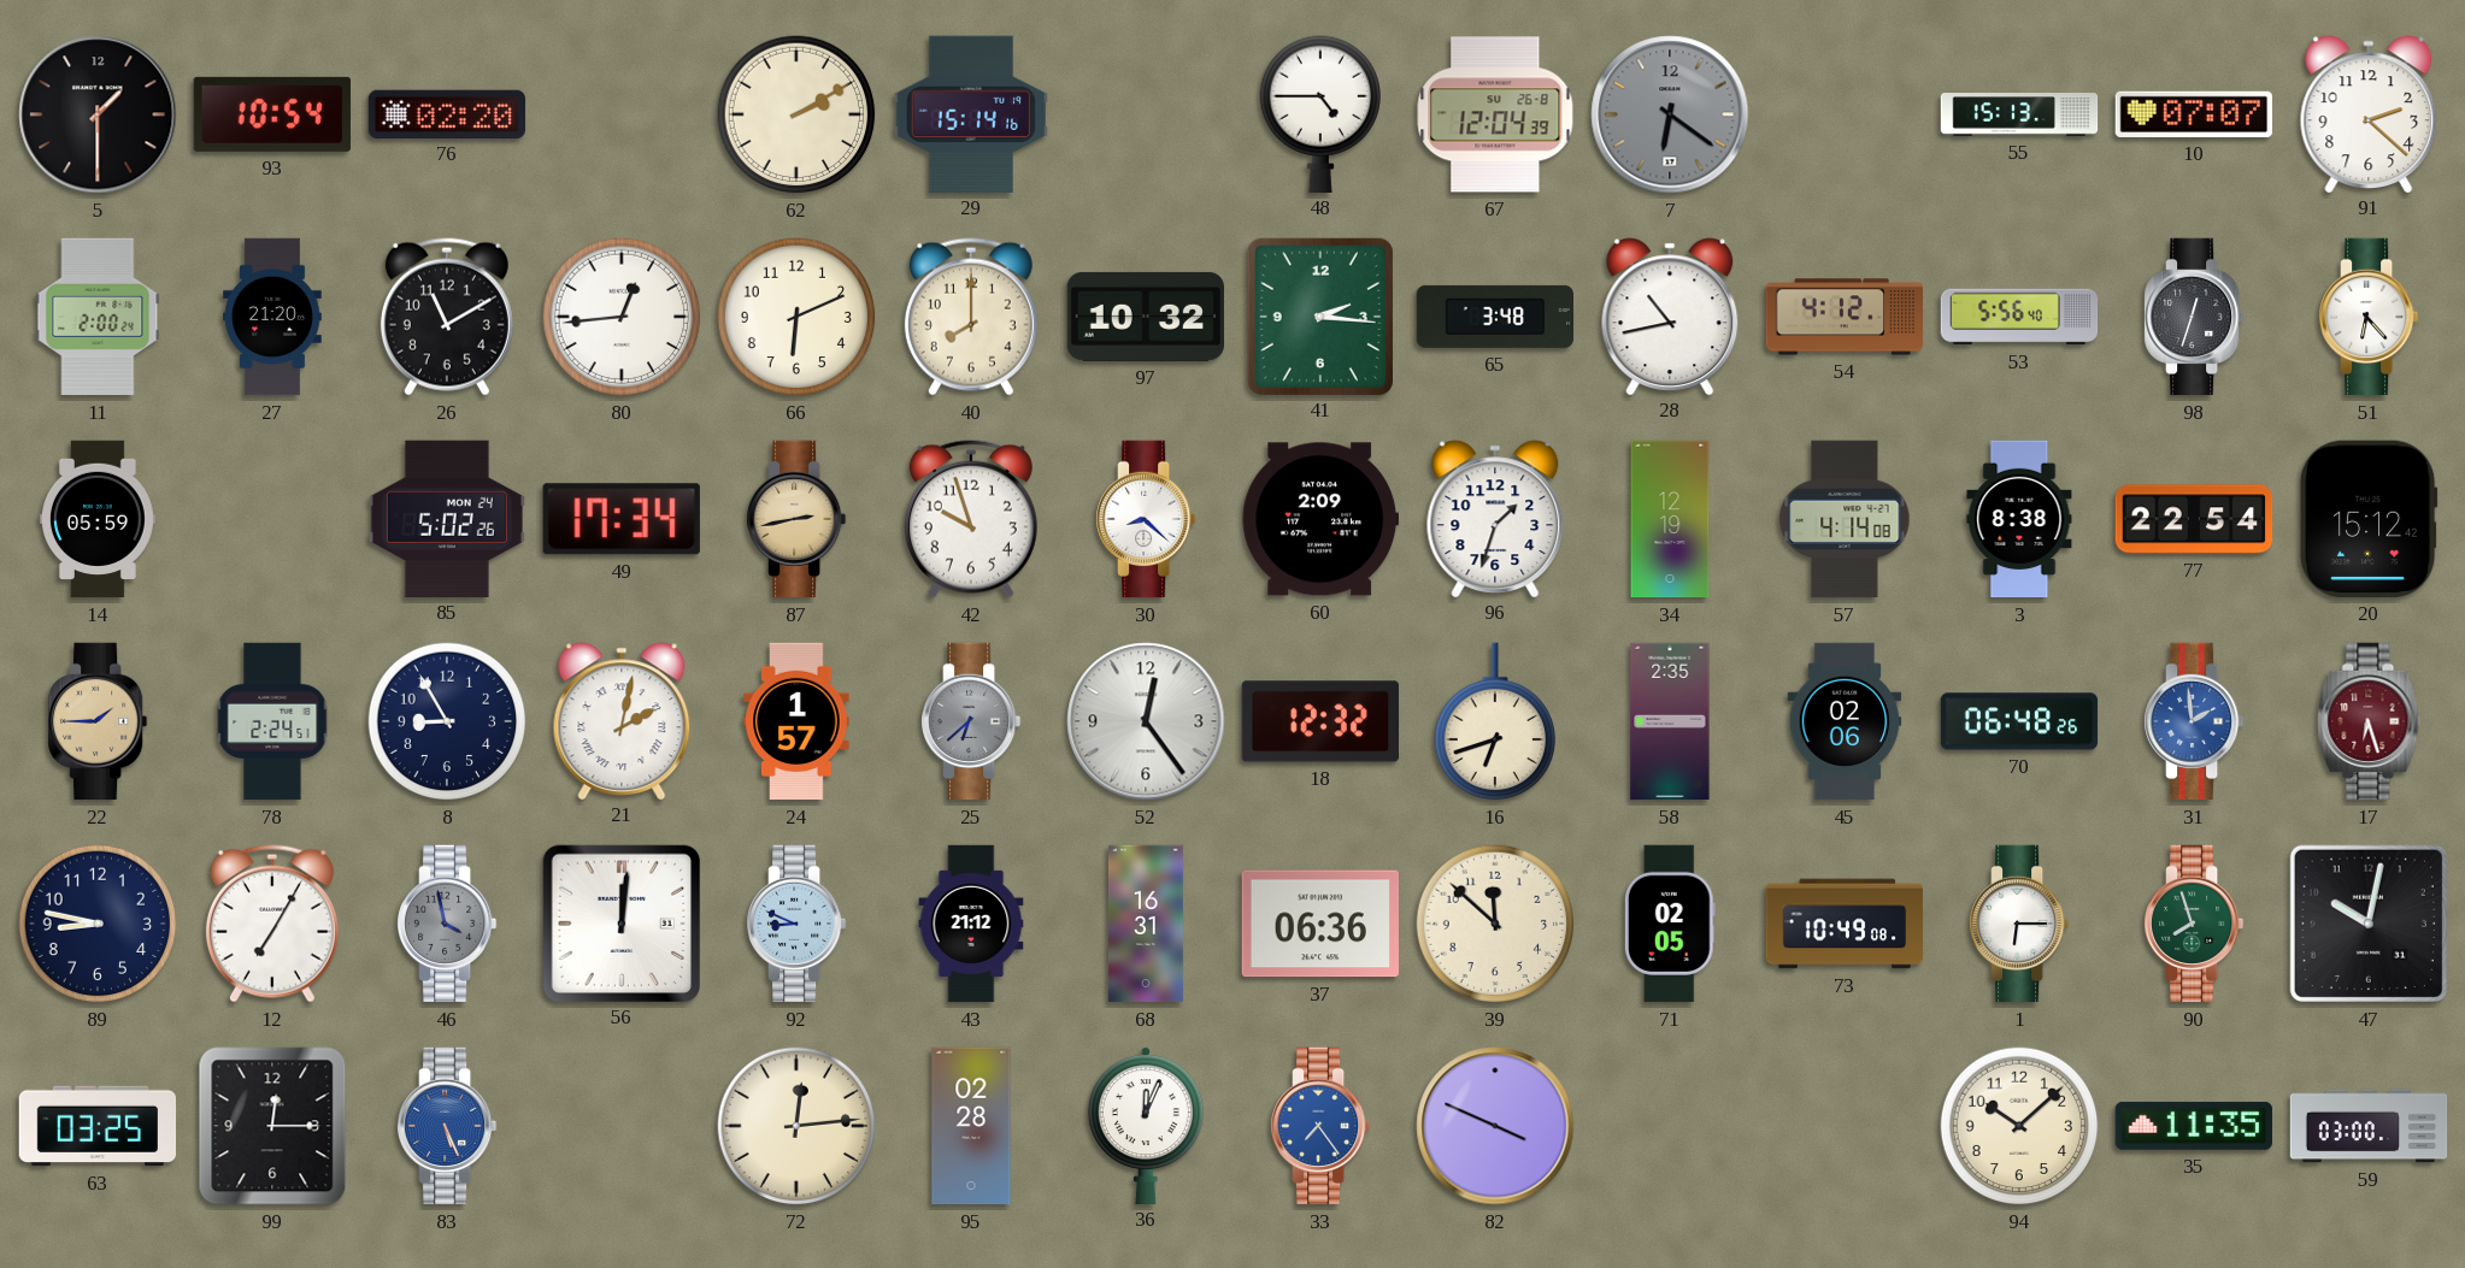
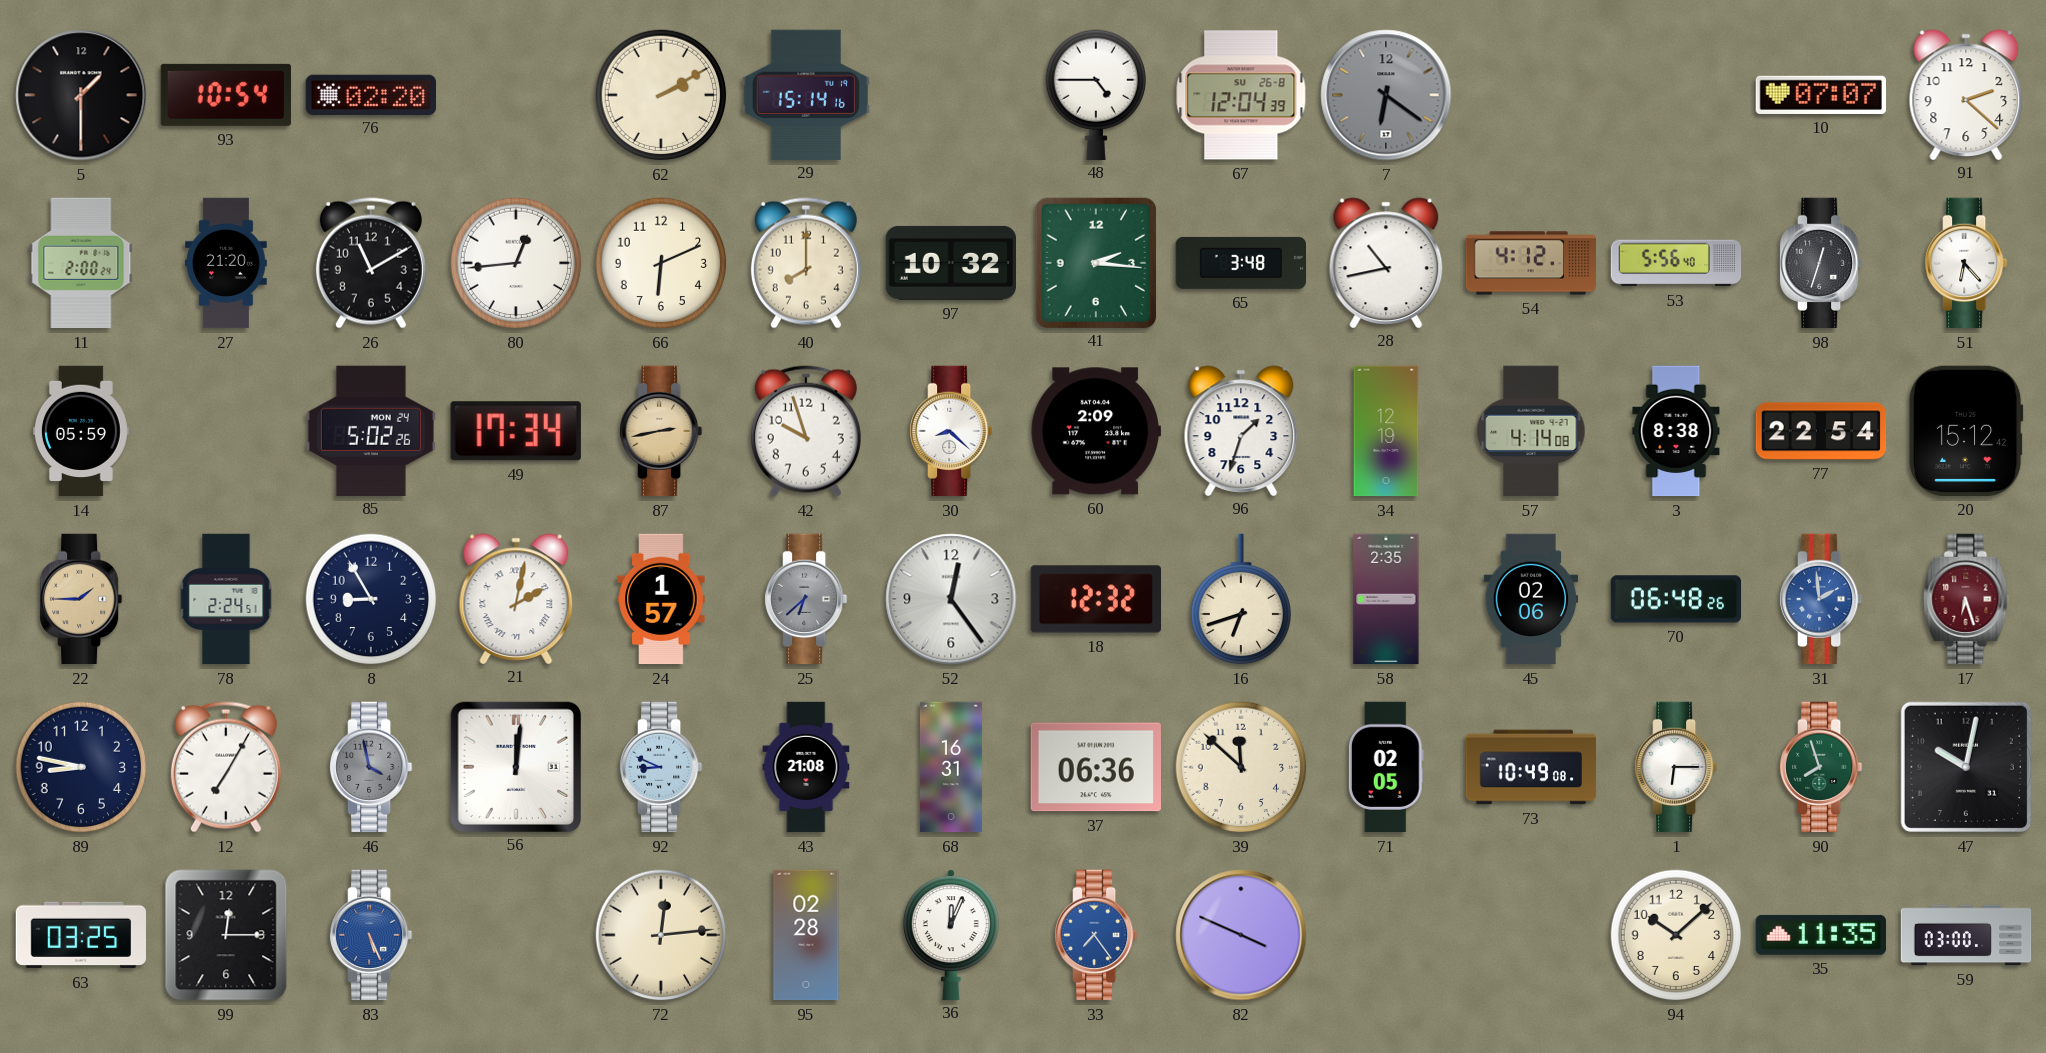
55: 15:13 -> none
43: 21:12 -> 21:08
